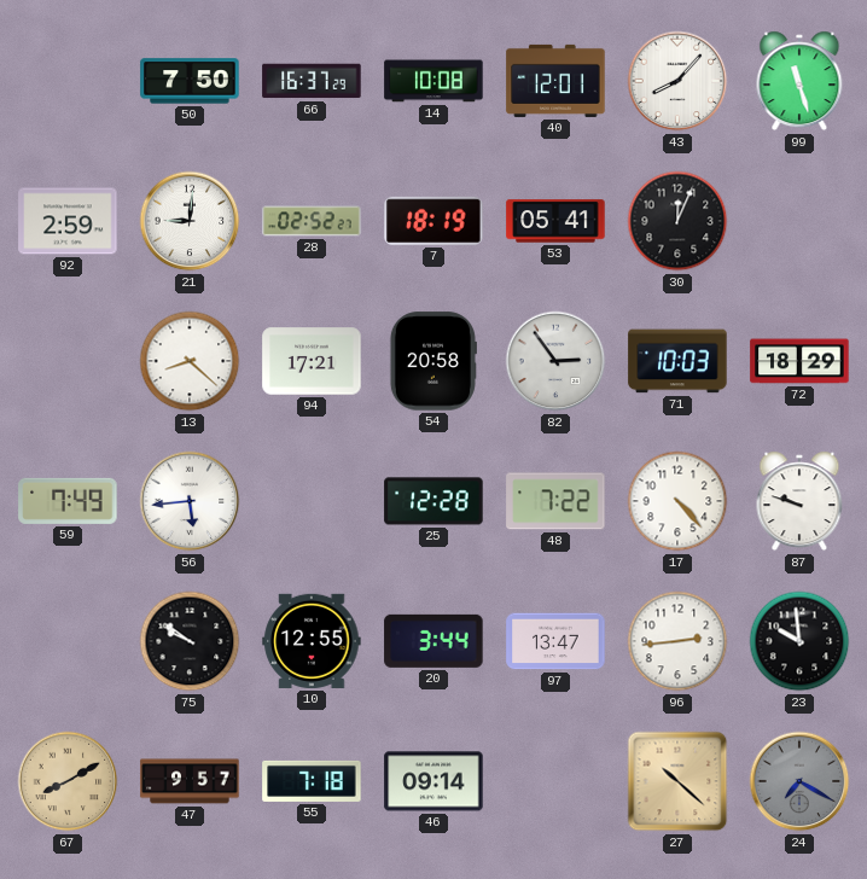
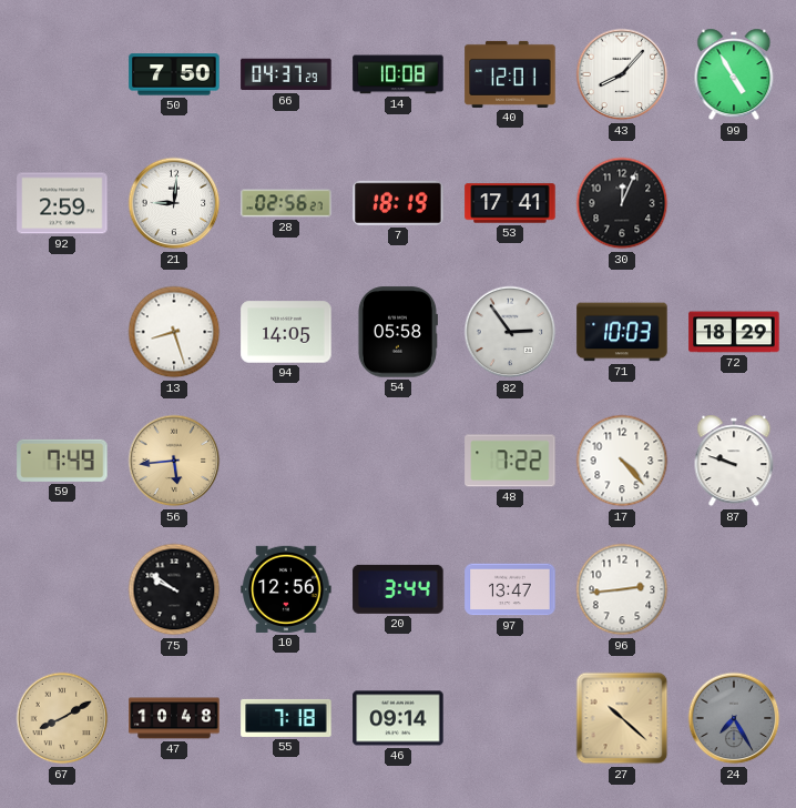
66: 16:37 -> 04:37
99: 11:27 -> 4:55
28: 02:52 -> 02:56
53: 05:41 -> 17:41
13: 8:22 -> 8:27
94: 17:21 -> 14:05
54: 20:58 -> 05:58
56 dial: white -> champagne
25: 12:28 -> none
10: 12:55 -> 12:56
23: 9:59 -> none
47: 9:57 -> 10:48
24: 7:20 -> 7:25
